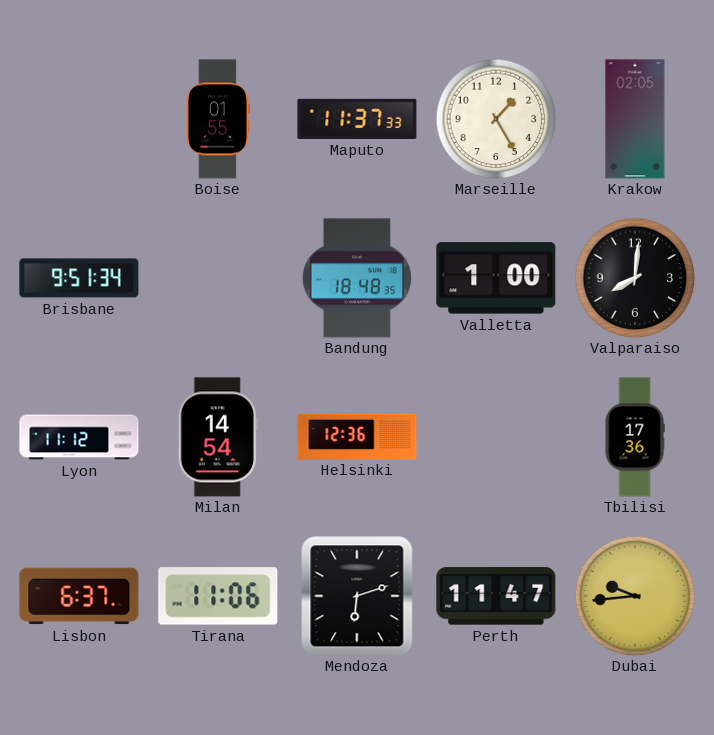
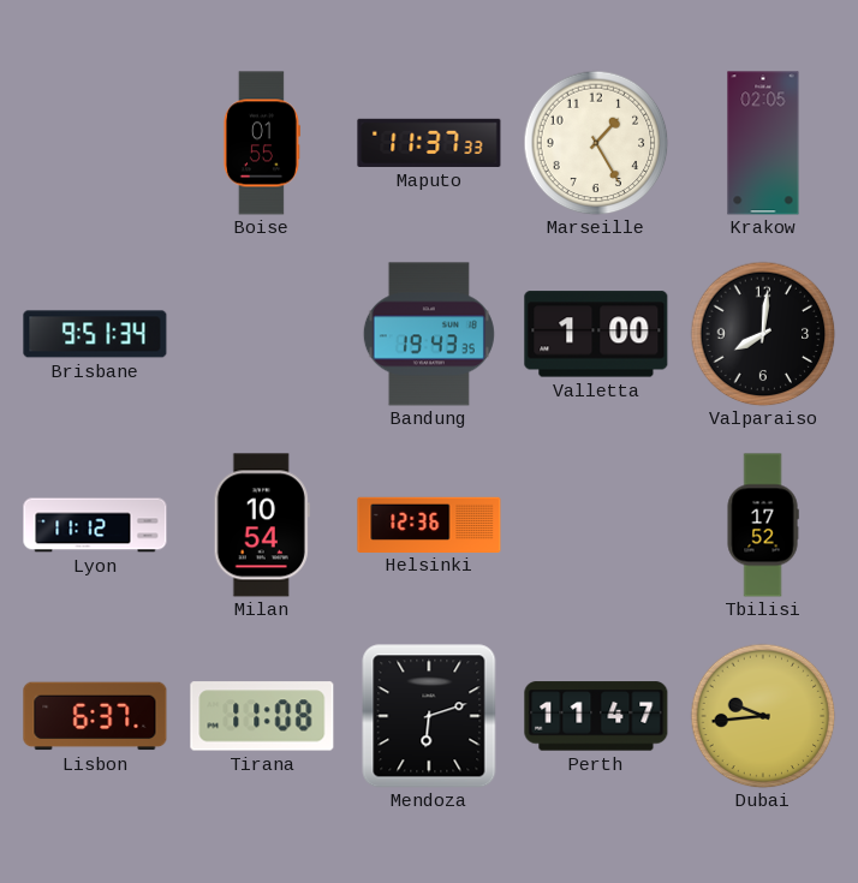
Bandung: 18:48 -> 19:43
Milan: 14:54 -> 10:54
Tbilisi: 17:36 -> 17:52
Tirana: 11:06 -> 11:08
